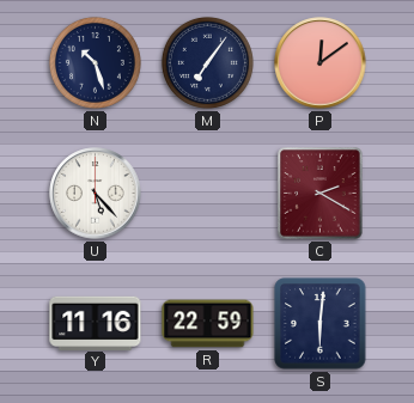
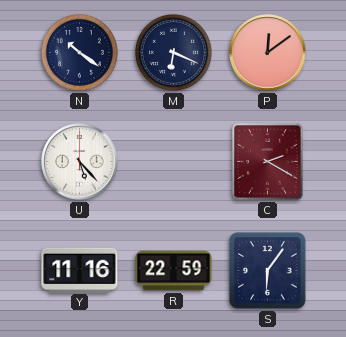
N: 10:27 -> 10:21
M: 7:06 -> 6:19
S: 6:01 -> 6:06
